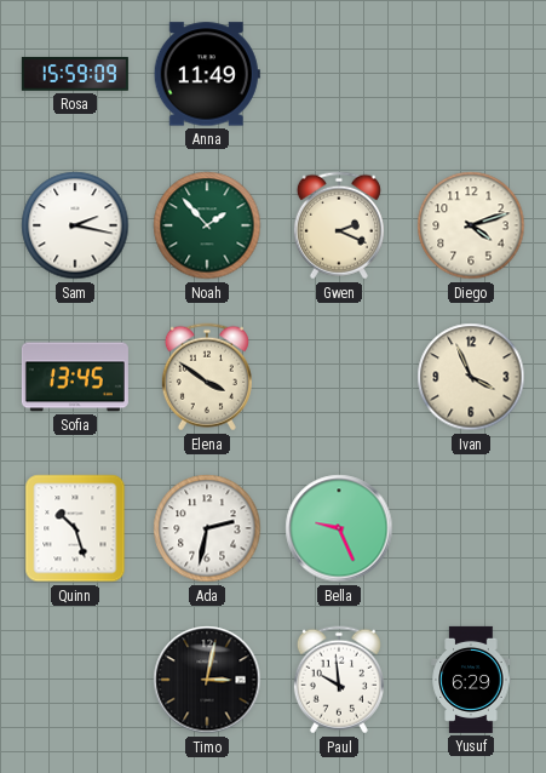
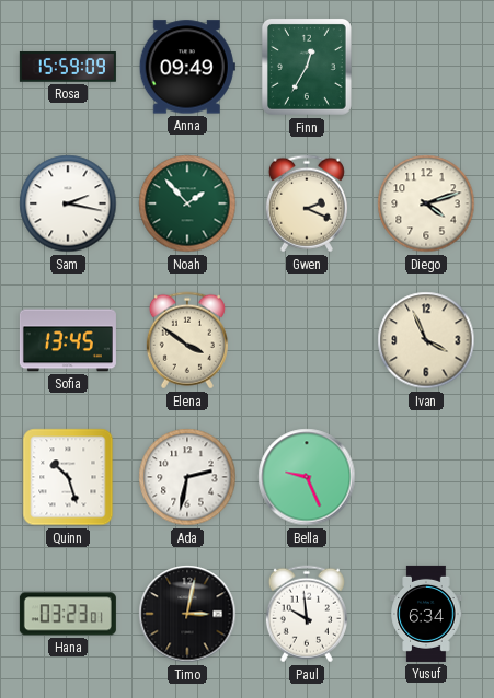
Anna: 11:49 -> 09:49
Finn: none -> 12:35
Hana: none -> 03:23
Yusuf: 6:29 -> 6:34
